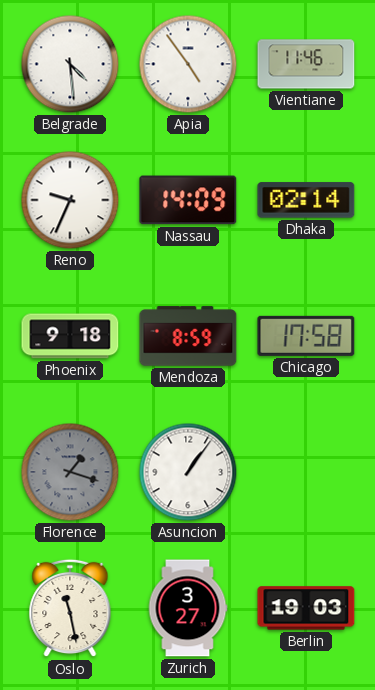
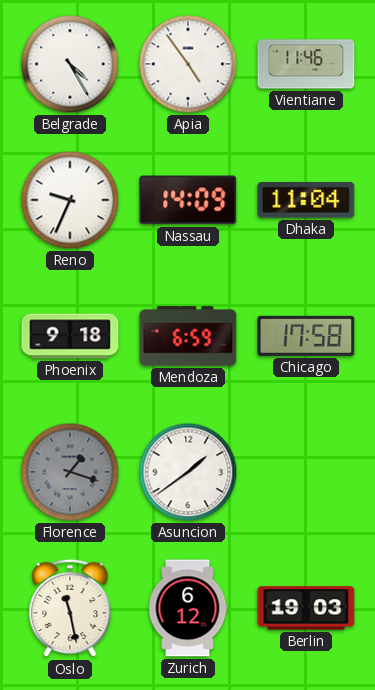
Belgrade: 4:29 -> 4:25
Dhaka: 02:14 -> 11:04
Mendoza: 8:59 -> 6:59
Asuncion: 1:06 -> 1:39
Zurich: 3:27 -> 6:12
